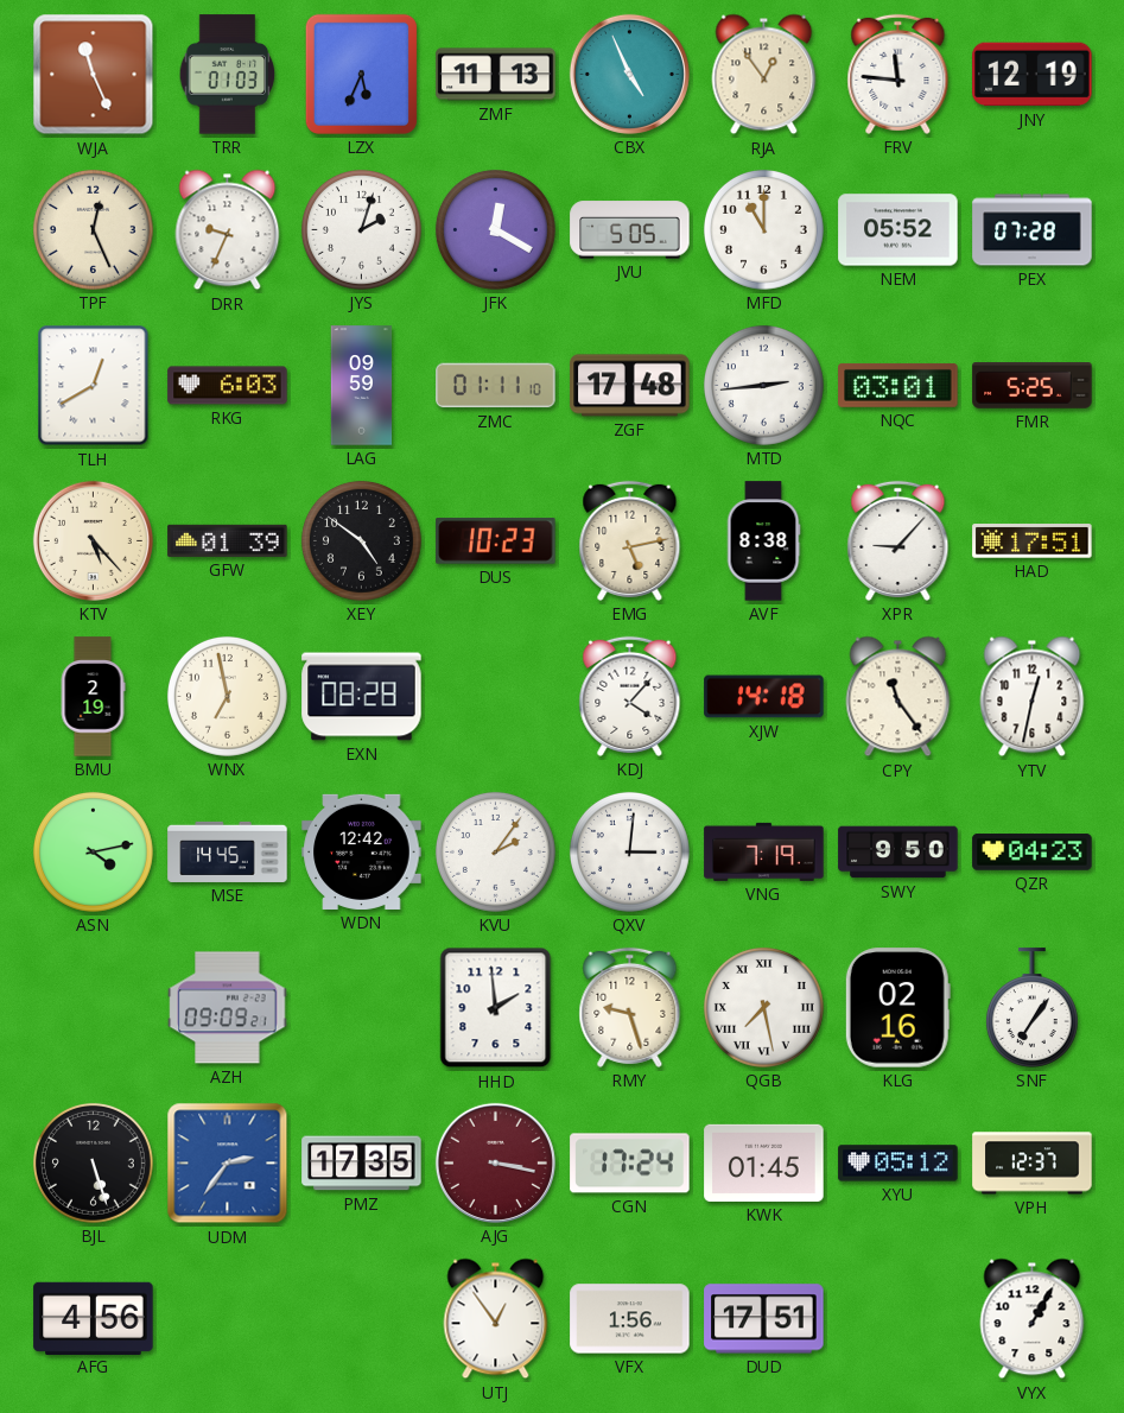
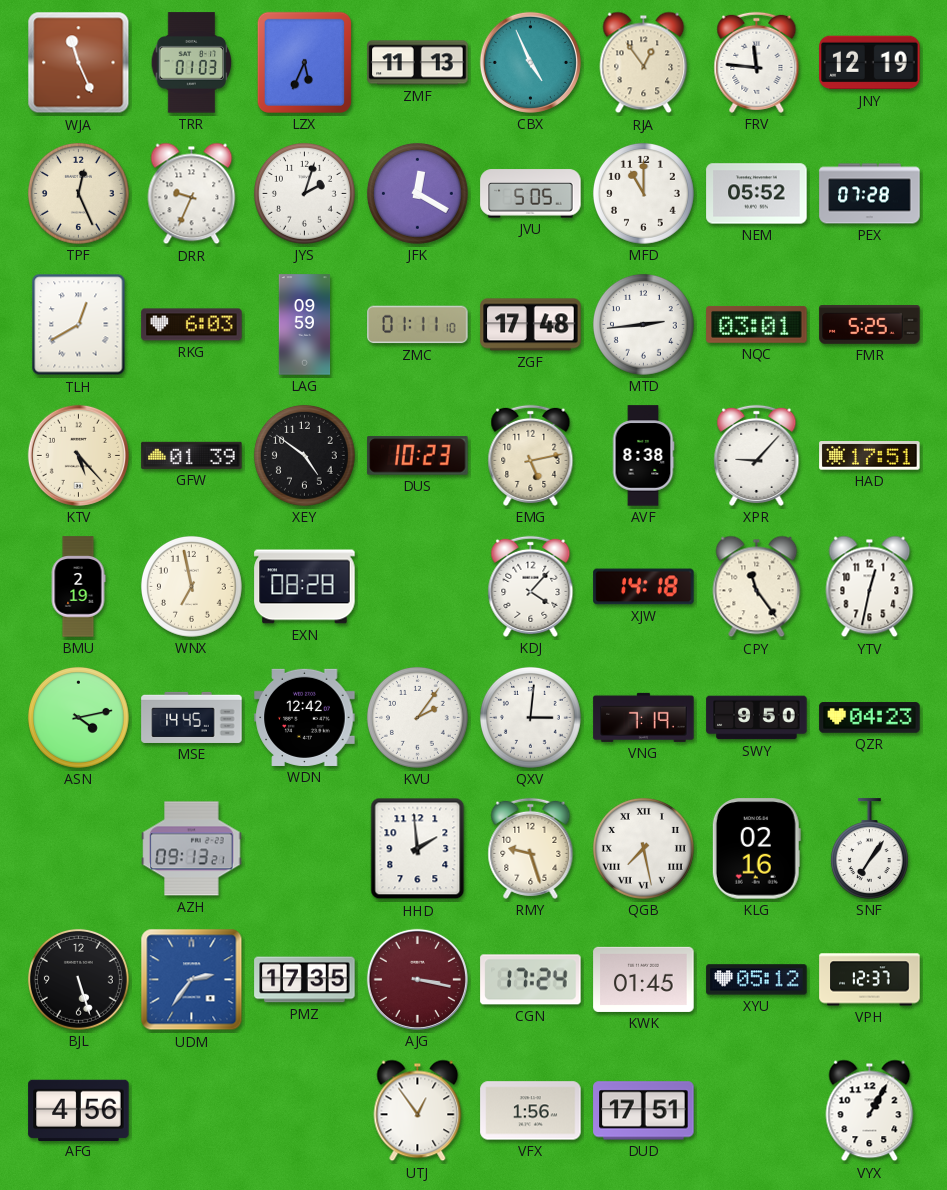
AZH: 09:09 -> 09:13
